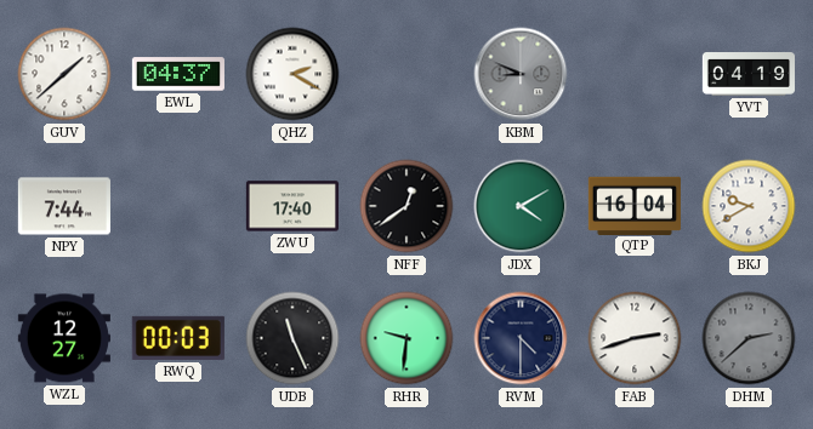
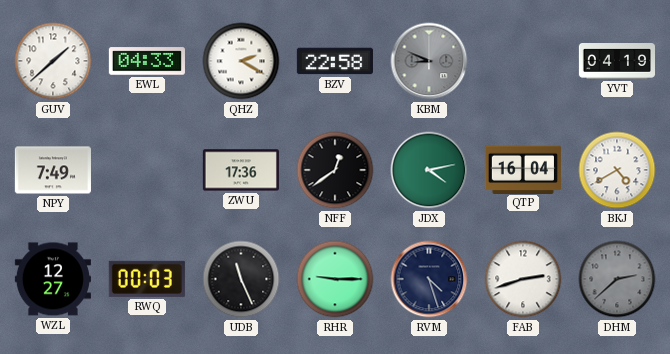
EWL: 04:37 -> 04:33
BZV: none -> 22:58
NPY: 7:44 -> 7:49
ZWU: 17:40 -> 17:36
JDX: 4:10 -> 4:13
BKJ: 9:40 -> 4:40
RHR: 9:31 -> 9:15
RVM: 4:30 -> 4:27
